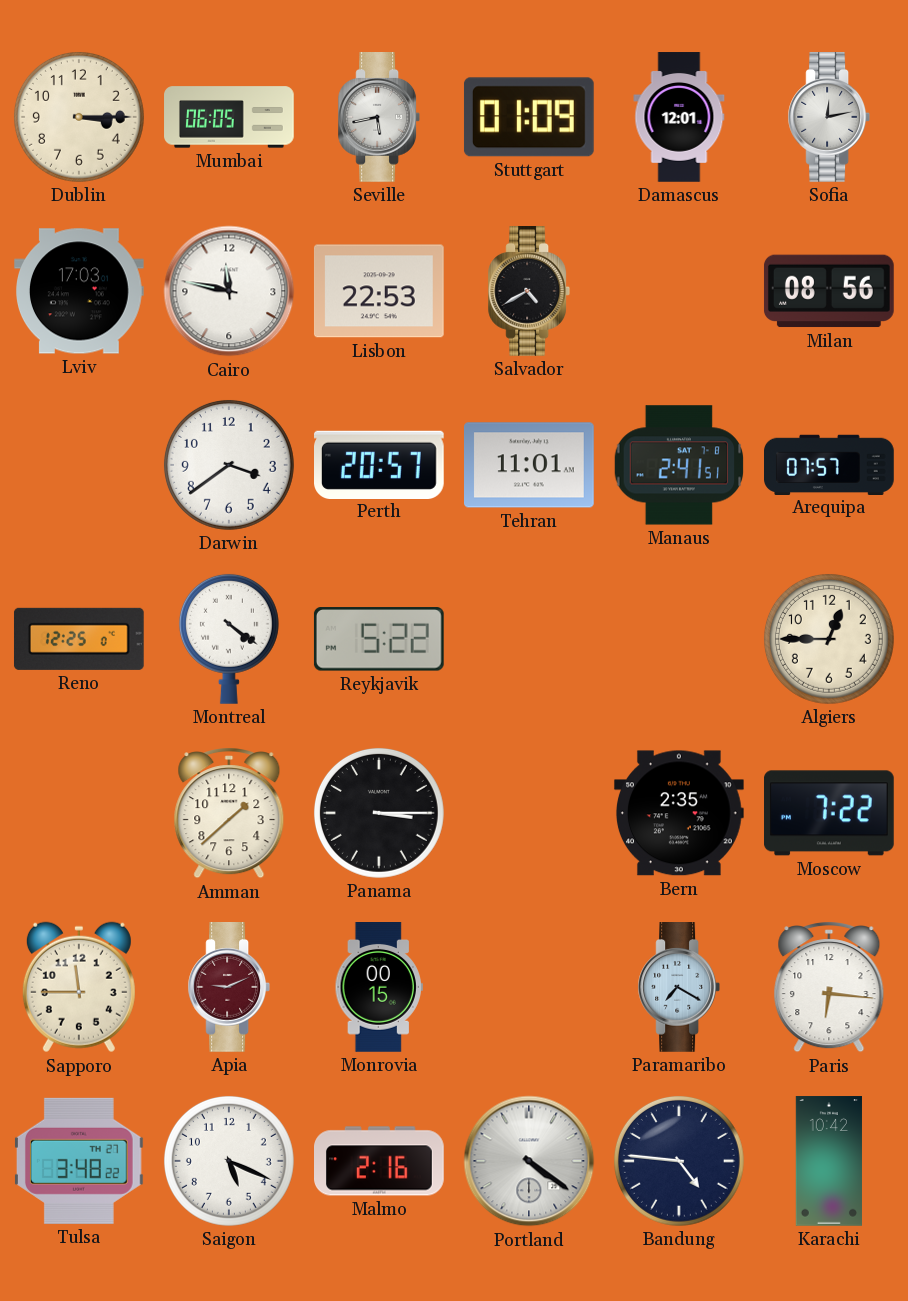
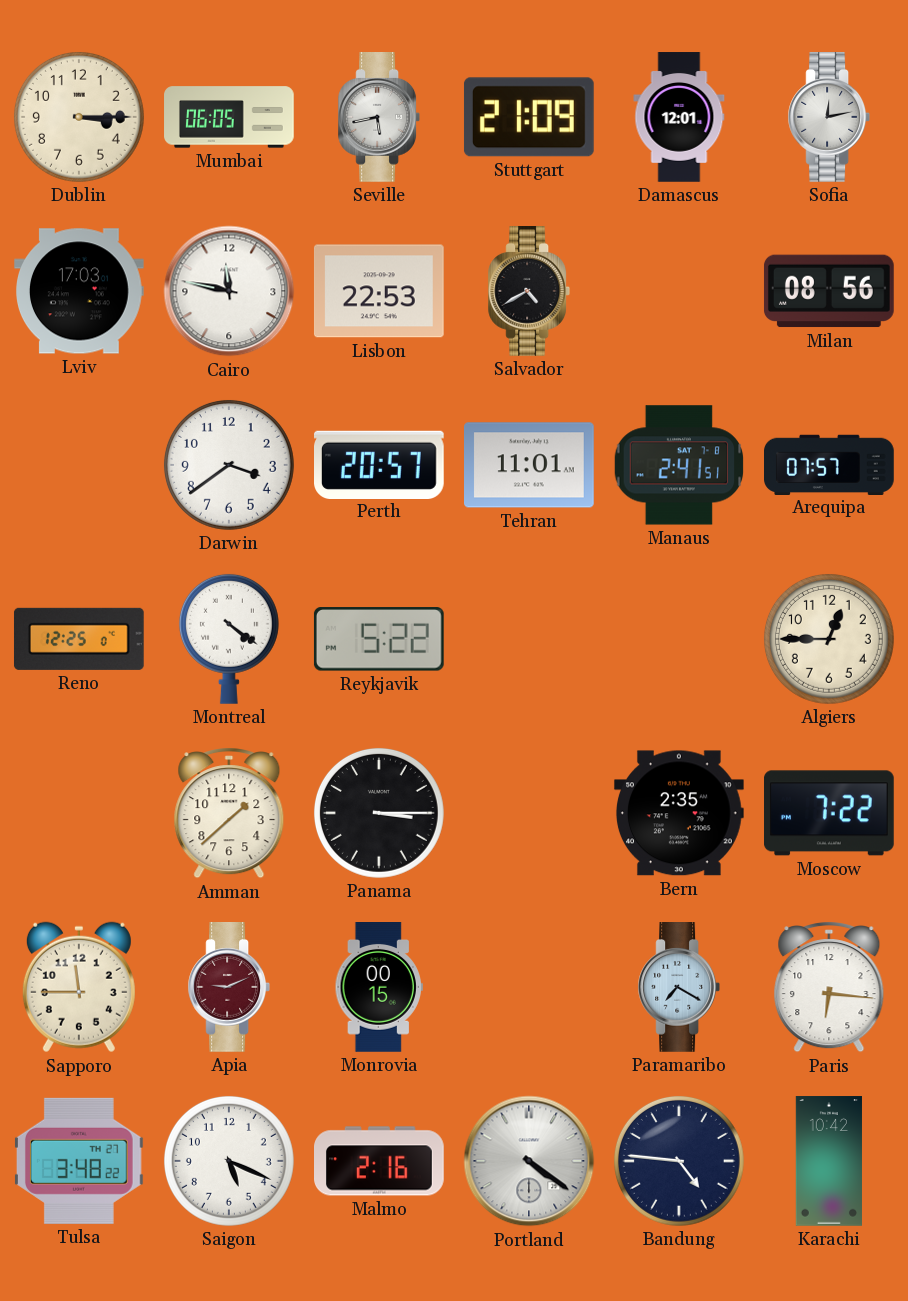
Stuttgart: 01:09 -> 21:09
